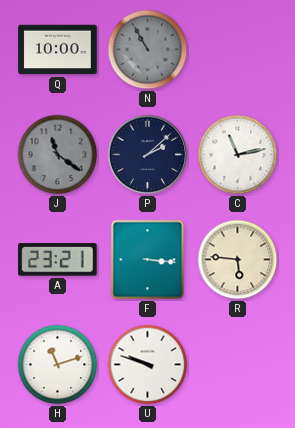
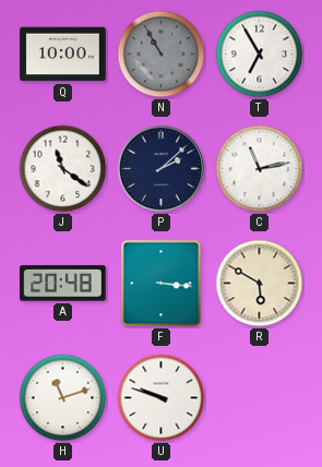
T: none -> 6:55
J dial: grey -> white
A: 23:21 -> 20:48
R: 5:46 -> 5:50
